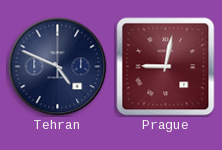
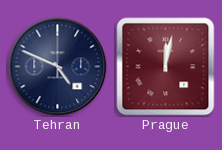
Prague: 9:02 -> 12:02
